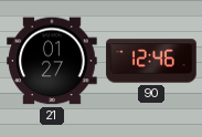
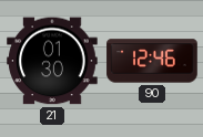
21: 01:27 -> 01:30
